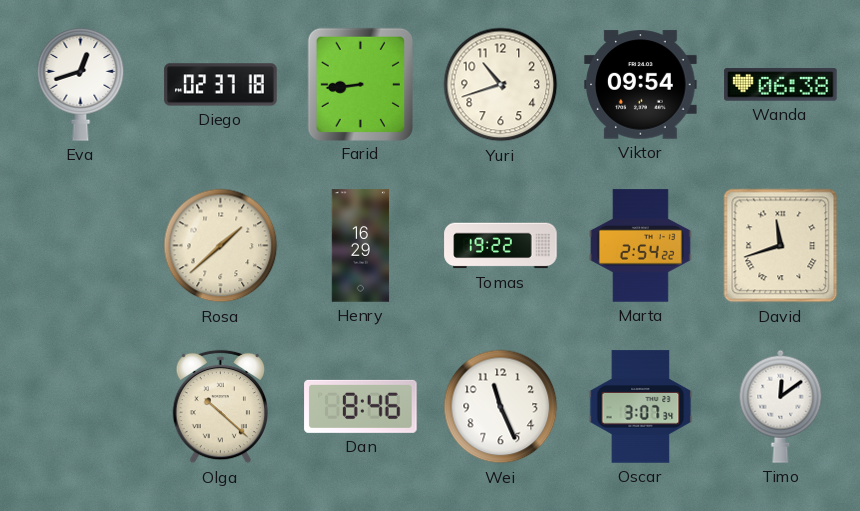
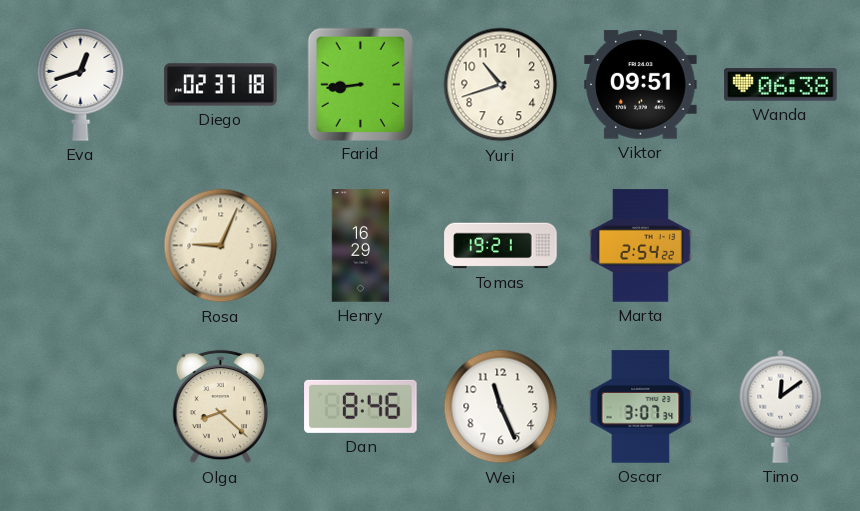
Viktor: 09:54 -> 09:51
Rosa: 1:38 -> 9:04
Tomas: 19:22 -> 19:21
David: 11:42 -> none
Olga: 10:22 -> 8:22
